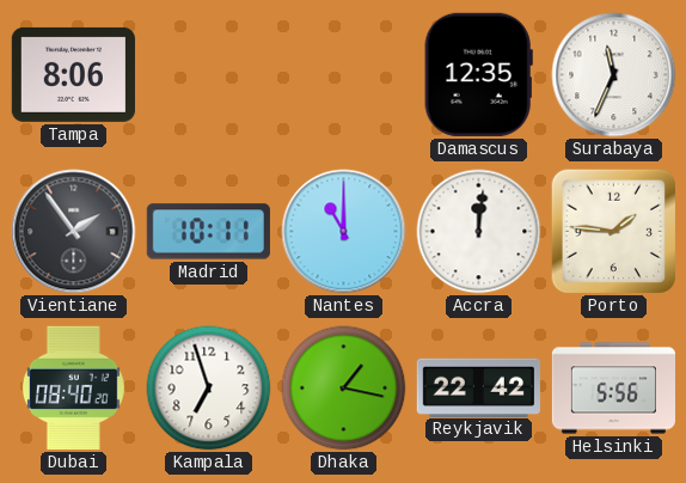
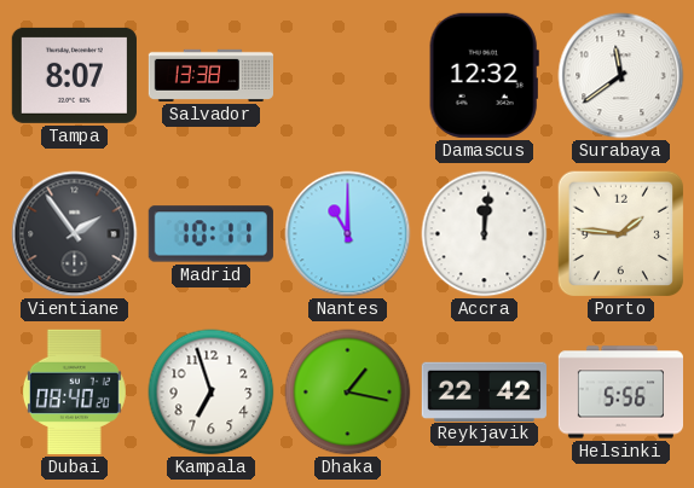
Tampa: 8:06 -> 8:07
Salvador: none -> 13:38
Damascus: 12:35 -> 12:32
Surabaya: 11:34 -> 11:39
